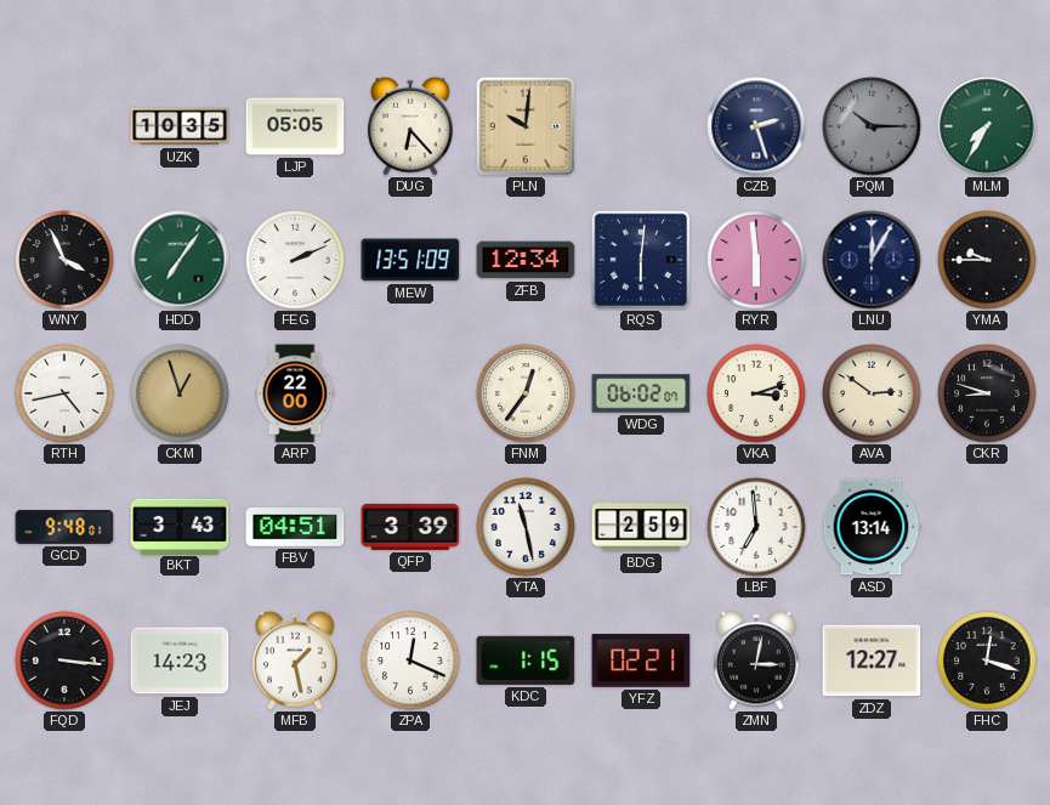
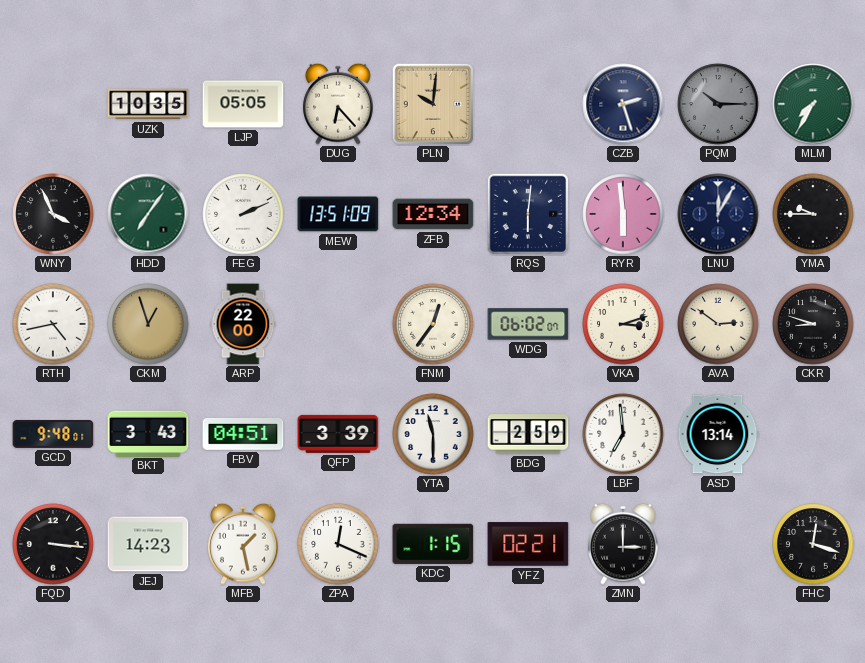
YTA: 11:28 -> 11:30
ZMN: 3:02 -> 3:00
ZDZ: 12:27 -> none
